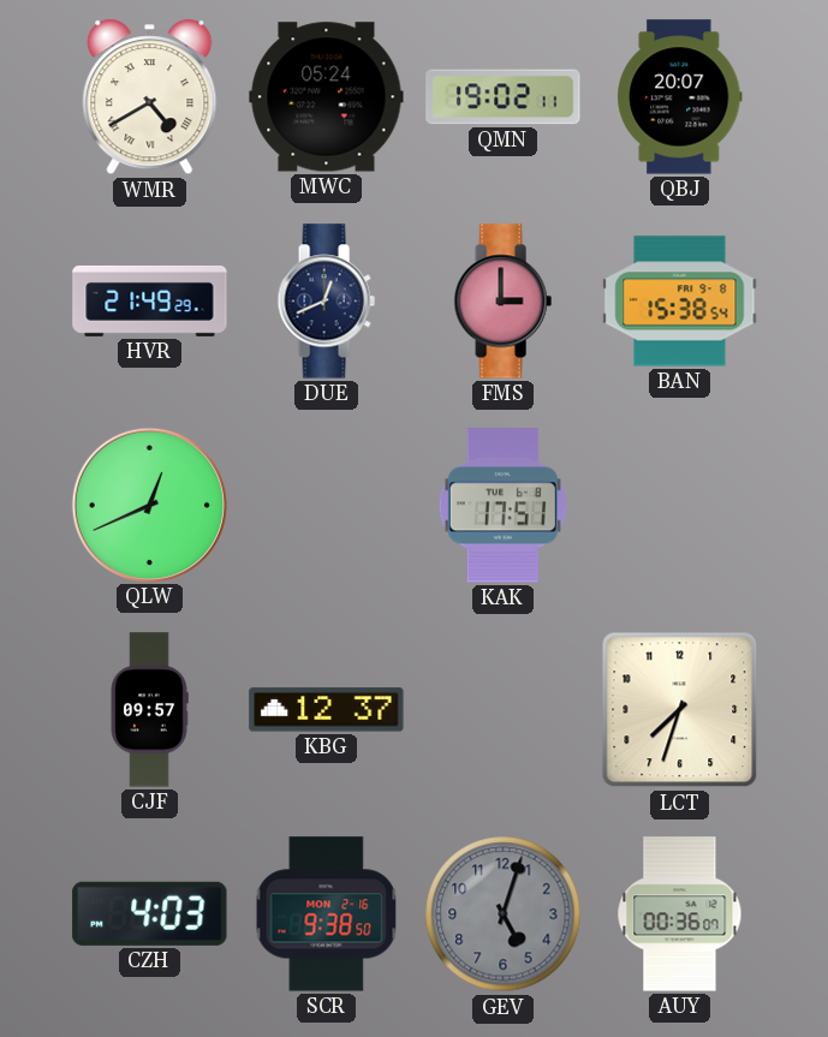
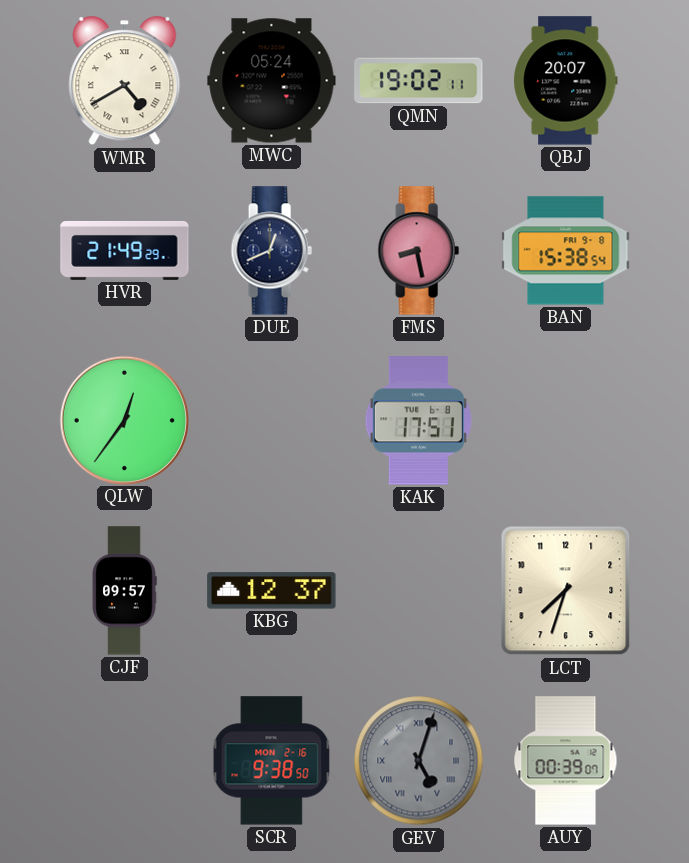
FMS: 3:00 -> 8:28
QLW: 12:41 -> 12:36
CZH: 4:03 -> none
GEV numerals: Arabic -> Roman
AUY: 00:36 -> 00:39
